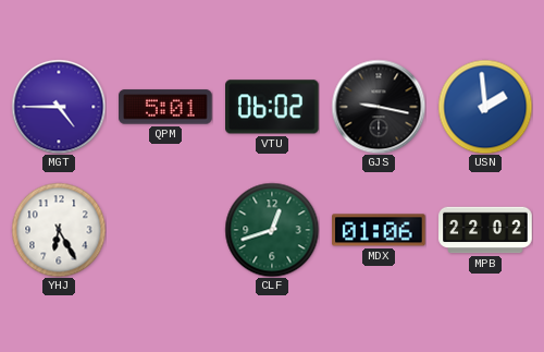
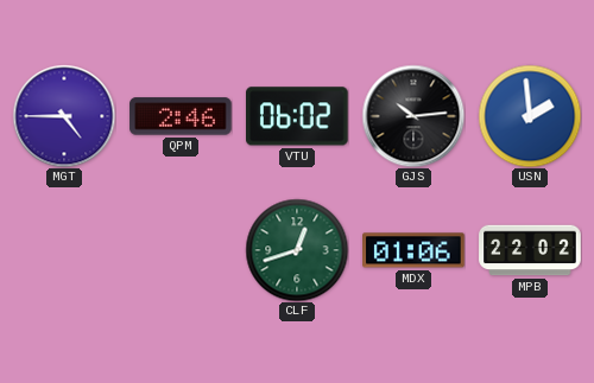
QPM: 5:01 -> 2:46
GJS: 9:17 -> 10:14
YHJ: 6:25 -> none
